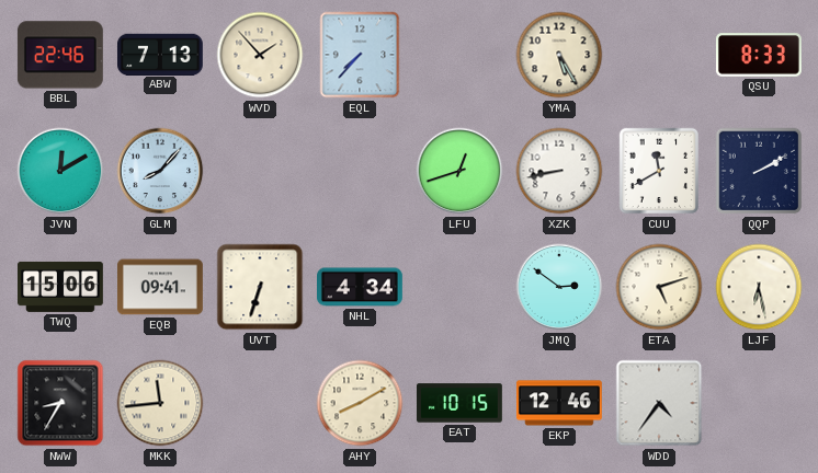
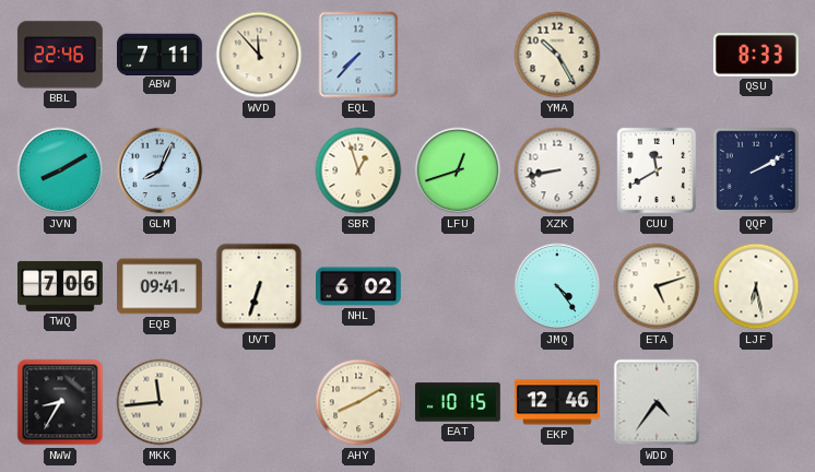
ABW: 7:13 -> 7:11
WVD: 1:53 -> 11:53
YMA: 5:25 -> 10:25
JVN: 12:10 -> 8:10
GLM: 8:07 -> 8:04
SBR: none -> 12:57
TWQ: 15:06 -> 7:06
NHL: 4:34 -> 6:02
JMQ: 2:51 -> 4:24
